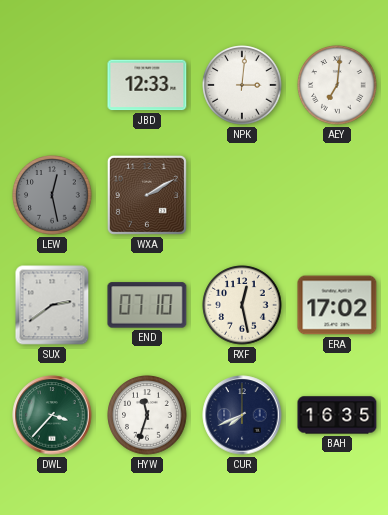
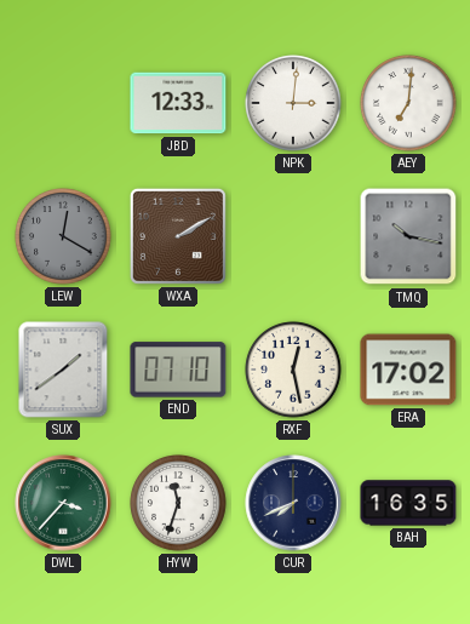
LEW: 12:28 -> 12:20
TMQ: none -> 10:17
SUX: 2:39 -> 1:39
